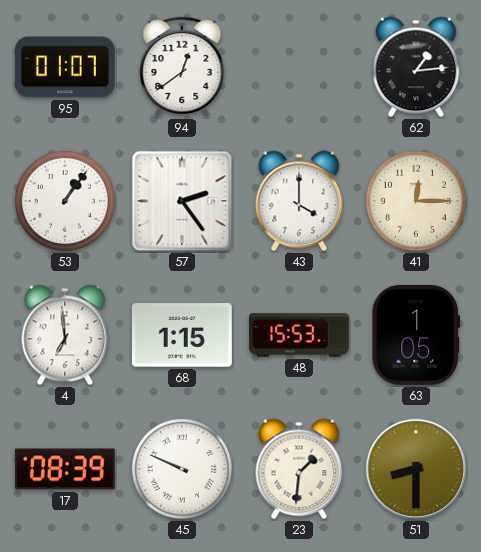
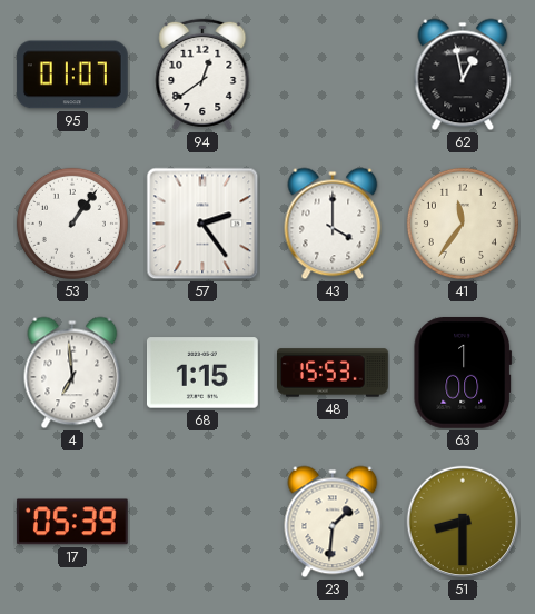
62: 1:14 -> 12:58
41: 12:15 -> 11:36
63: 1:05 -> 1:00
17: 08:39 -> 05:39
45: 9:49 -> none
